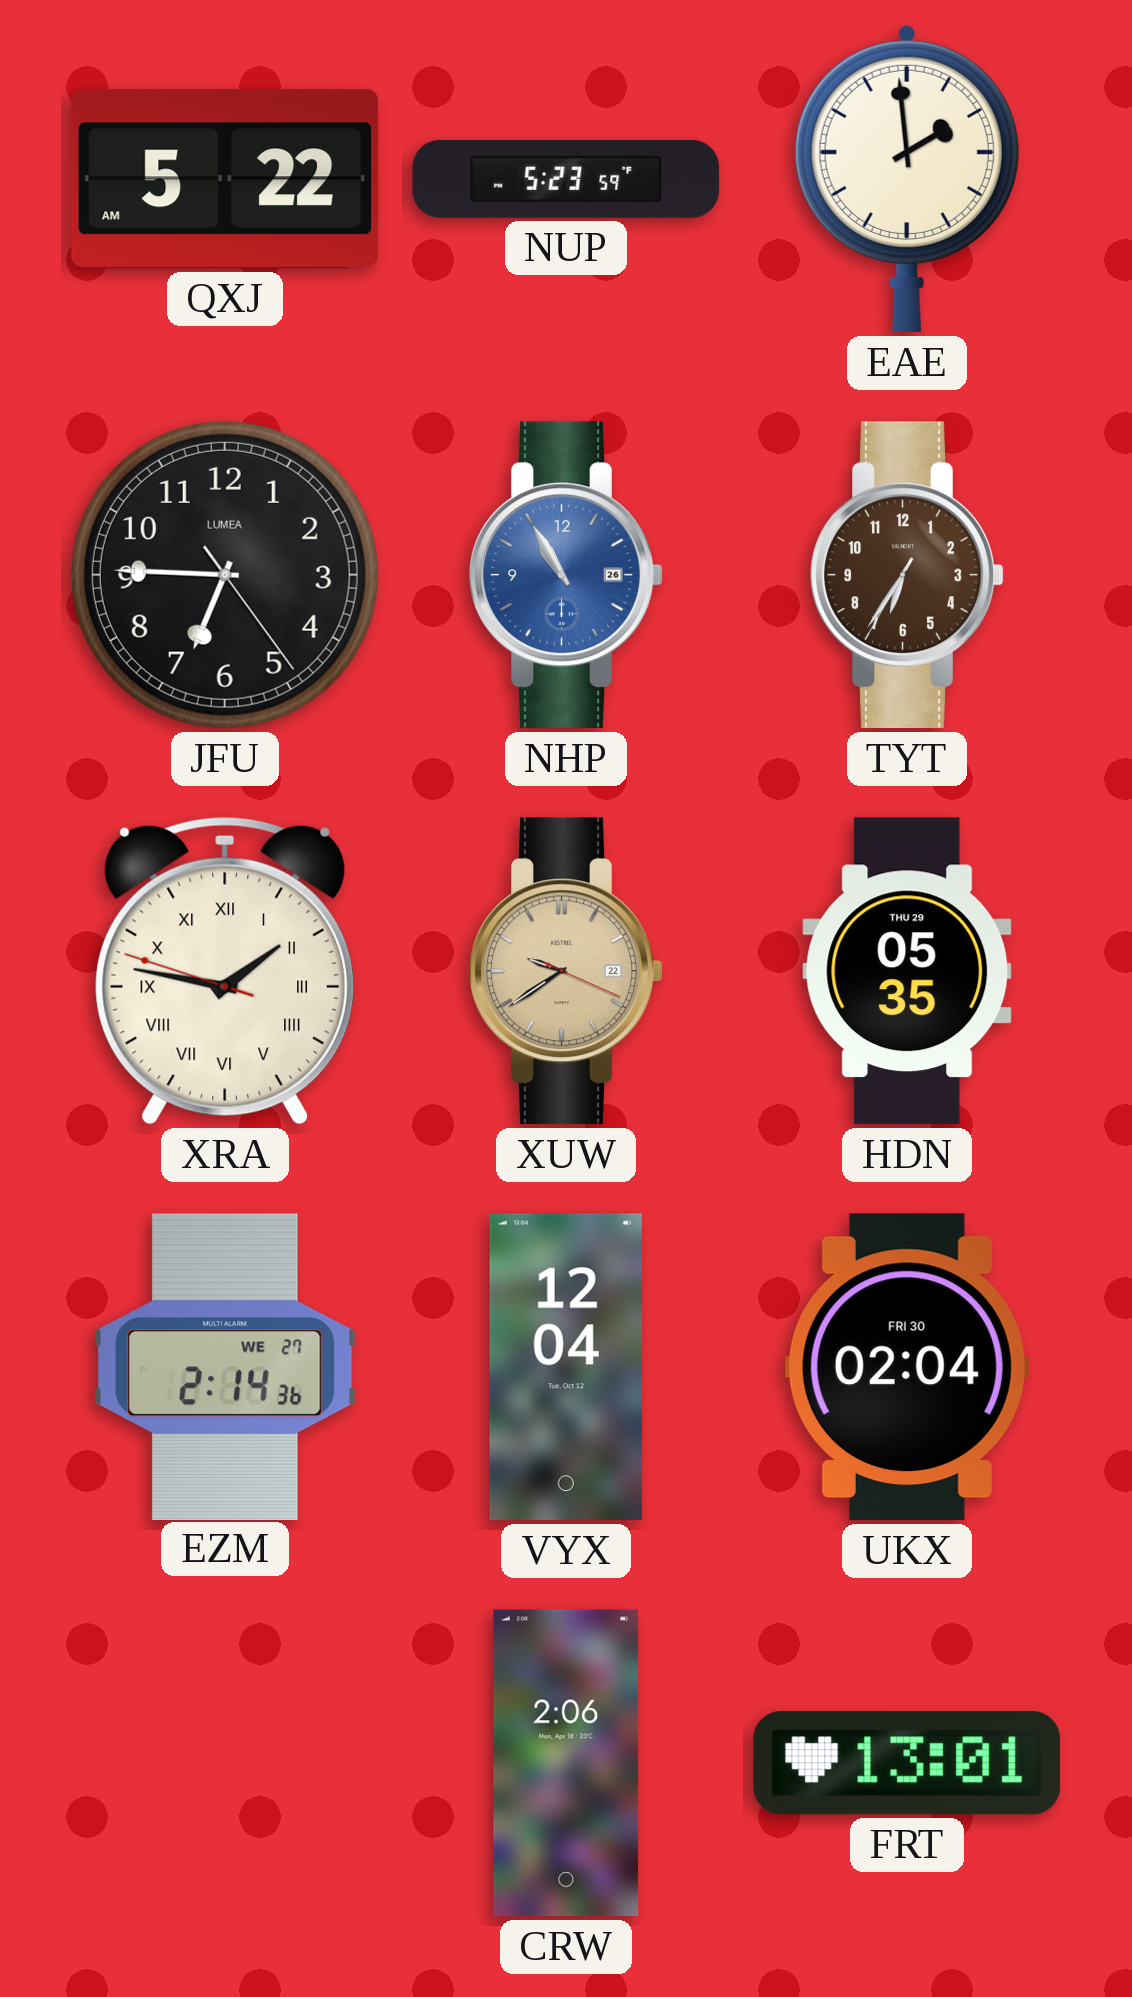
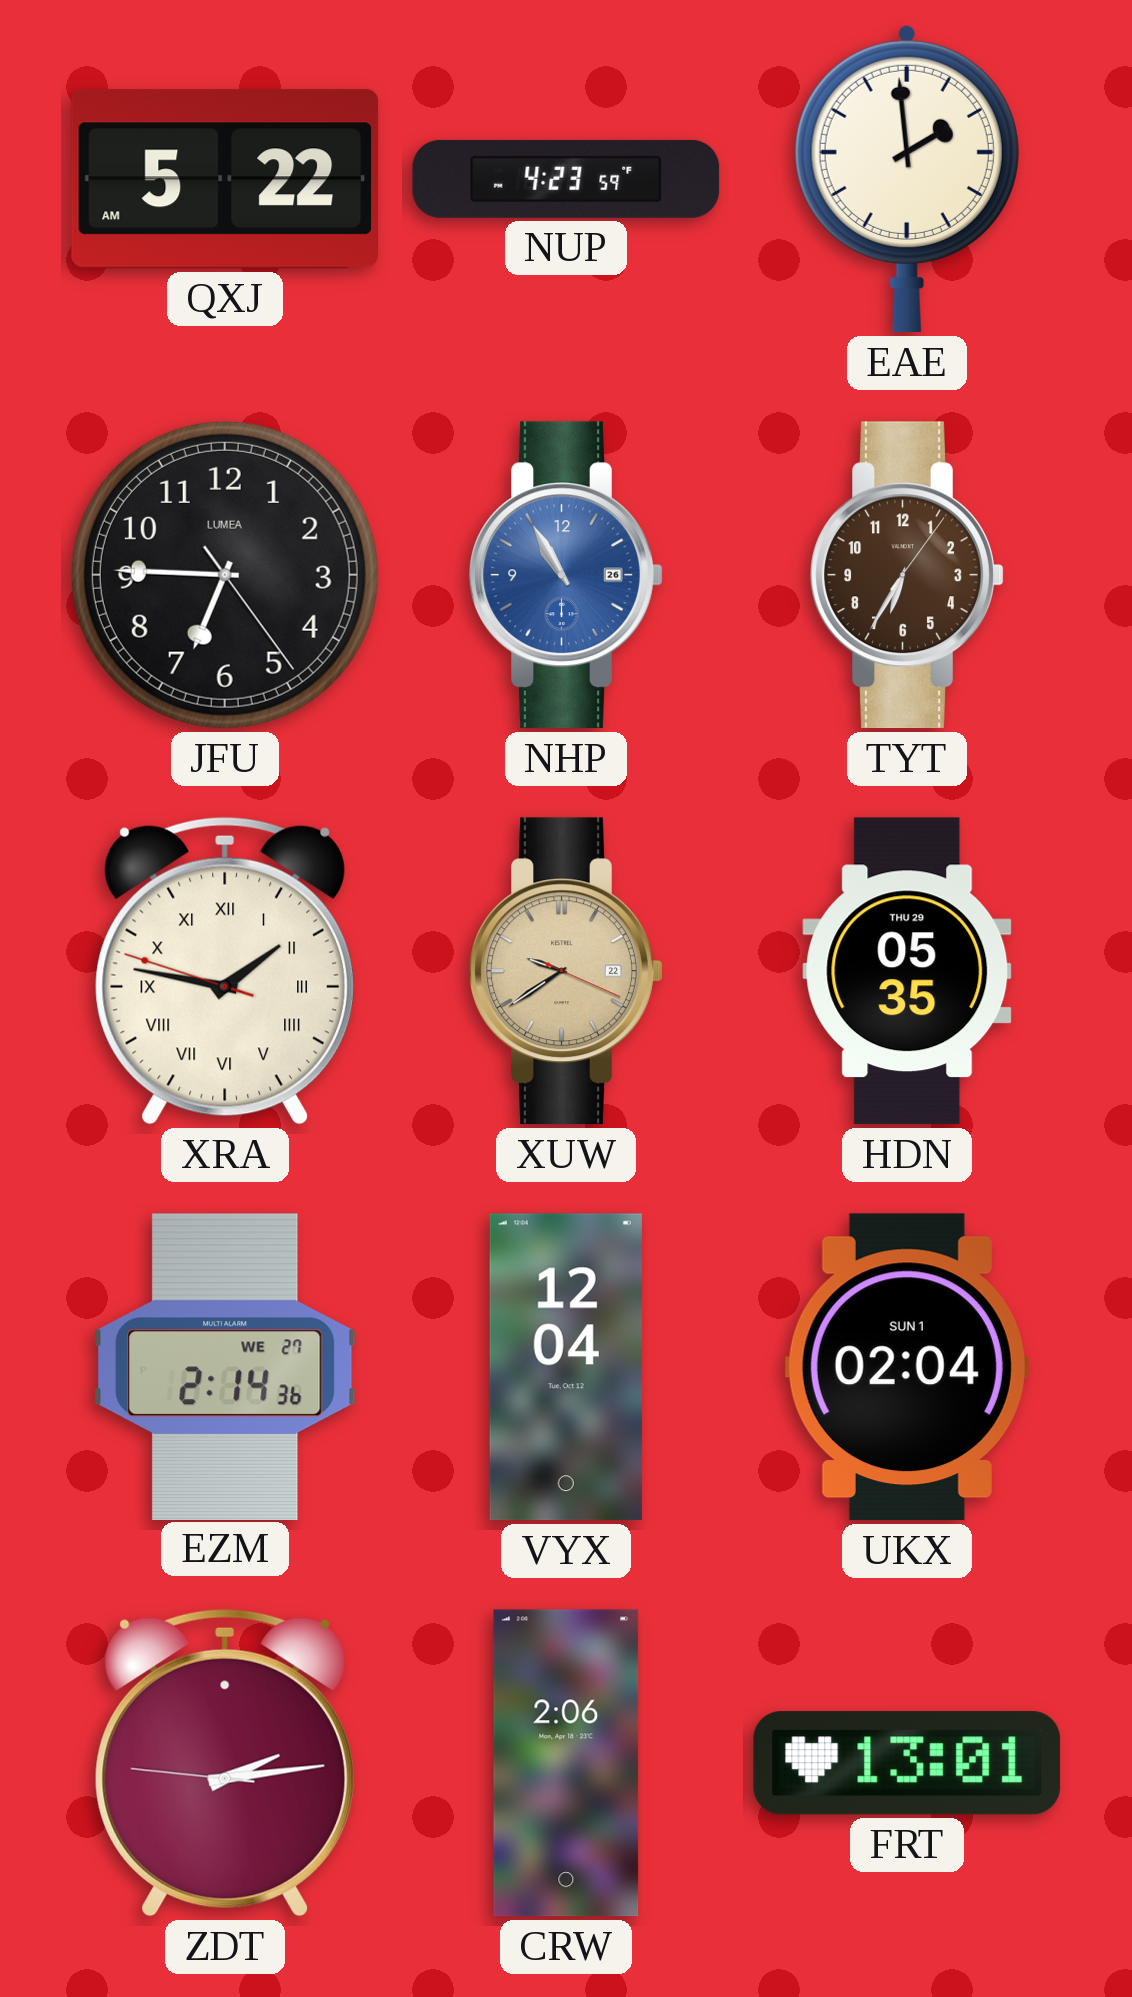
NUP: 5:23 -> 4:23
TYT: 6:35:35 -> 6:35:06
UKX date: FRI 30 -> SUN 1
ZDT: none -> 2:13
